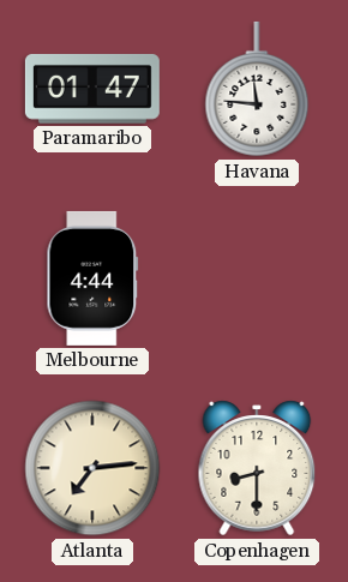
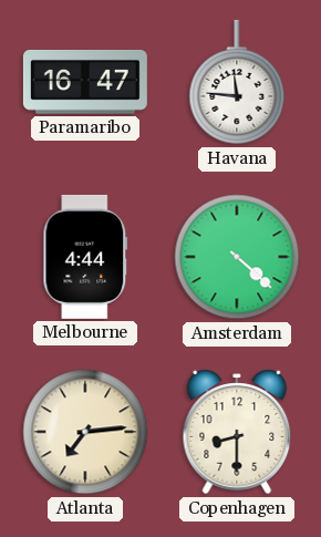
Paramaribo: 01:47 -> 16:47
Amsterdam: none -> 4:22
